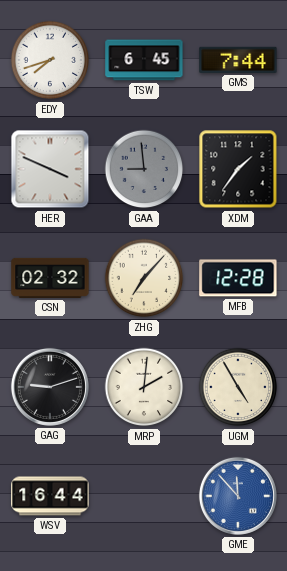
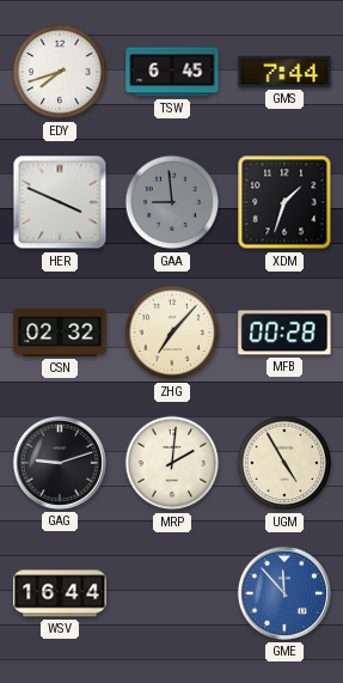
XDM: 1:36 -> 1:33
MFB: 12:28 -> 00:28
